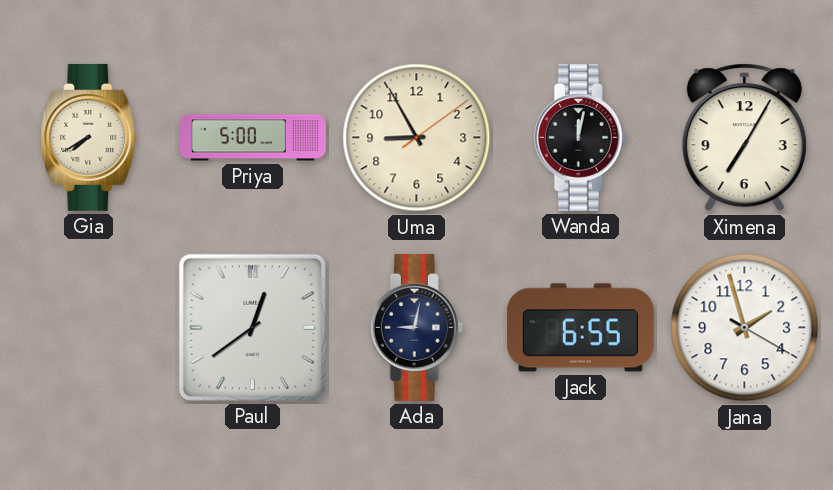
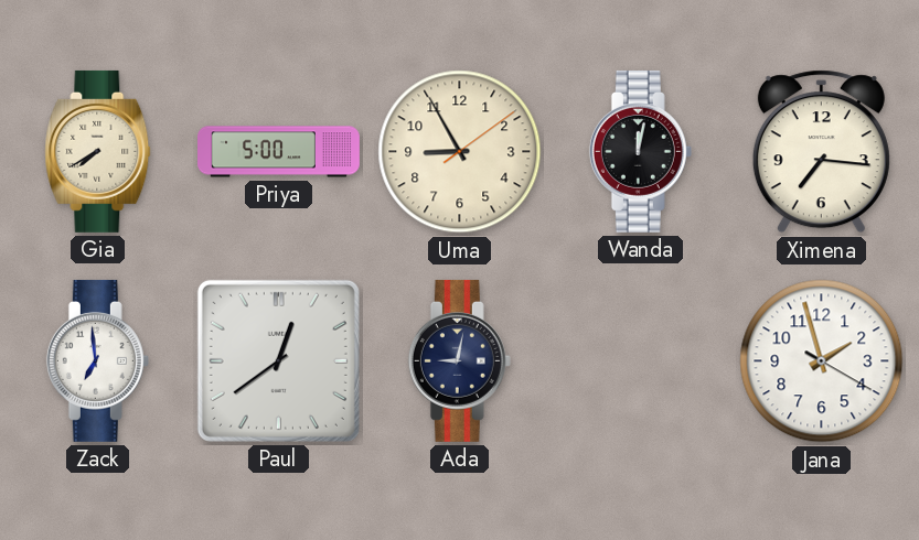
Ximena: 7:05 -> 7:16
Zack: none -> 6:59
Jack: 6:55 -> none
